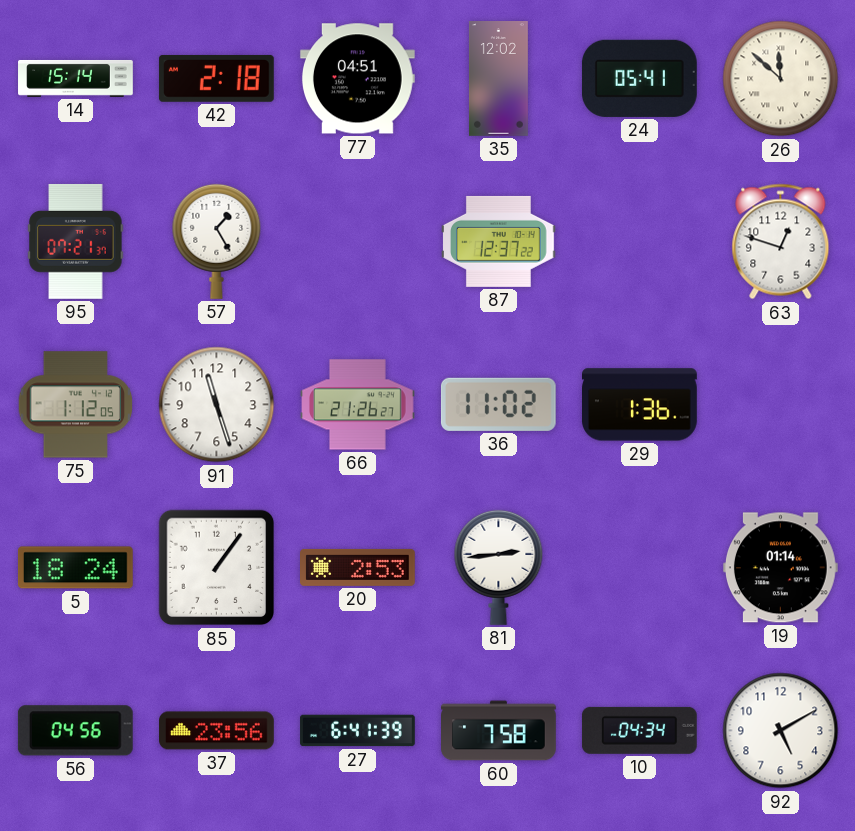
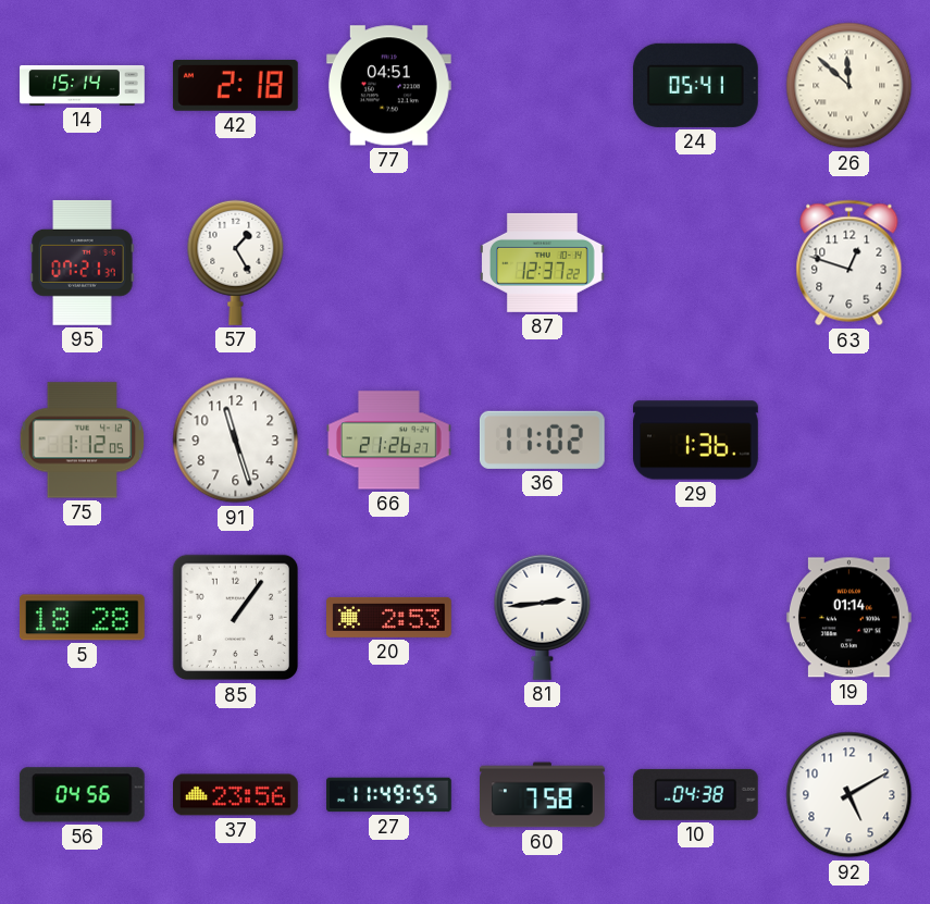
35: 12:02 -> none
5: 18:24 -> 18:28
27: 6:41 -> 11:49
10: 04:34 -> 04:38
